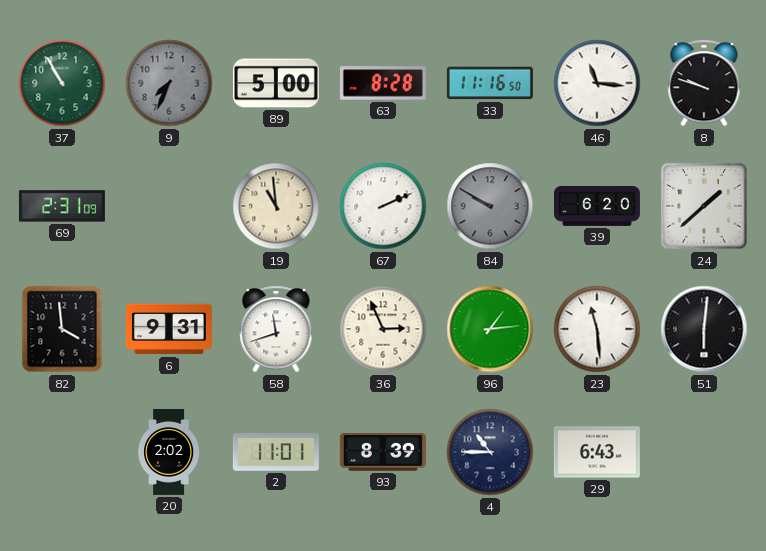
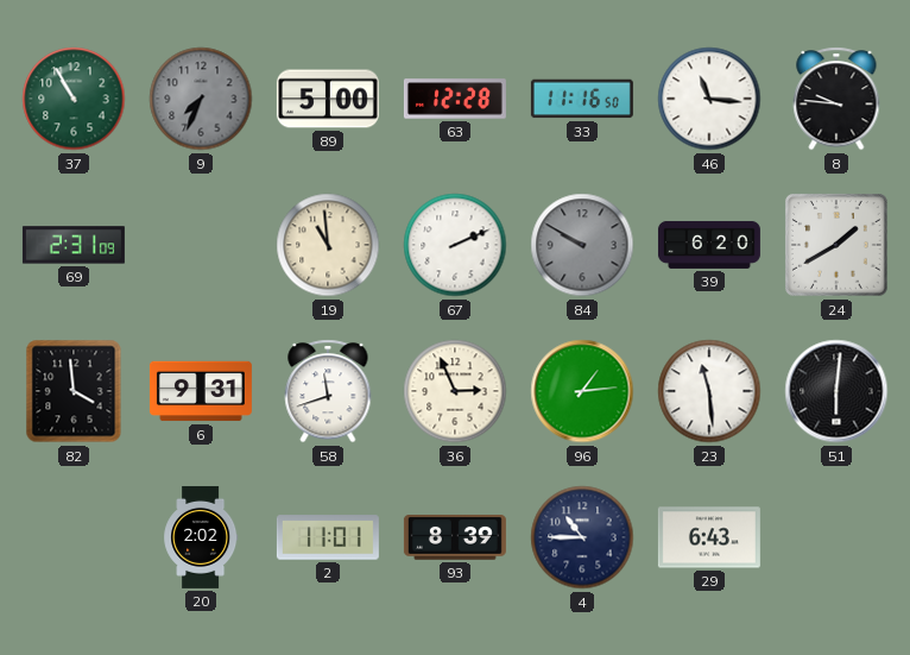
63: 8:28 -> 12:28
8: 9:48 -> 9:46
24: 1:38 -> 1:40
